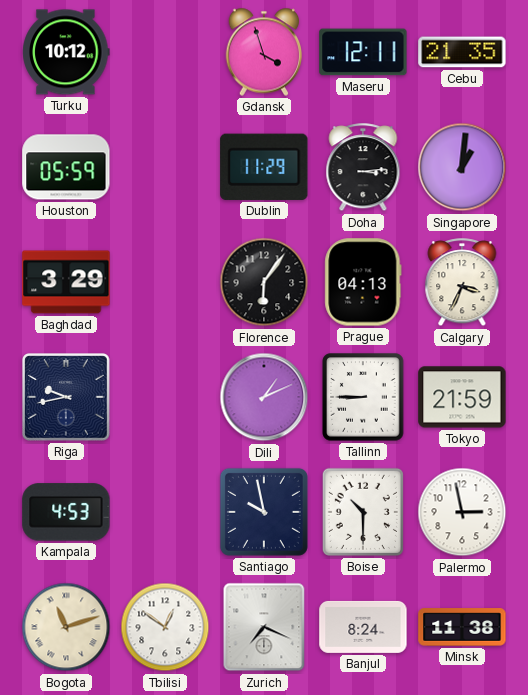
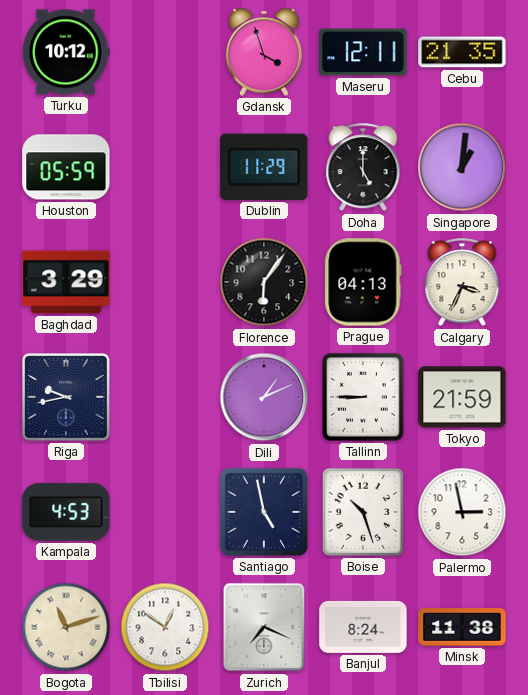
Doha: 3:14 -> 5:00
Santiago: 9:58 -> 4:58
Boise: 10:30 -> 10:27
